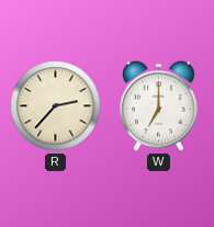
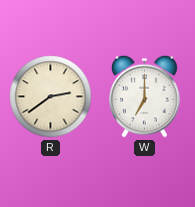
R: 2:37 -> 2:39
